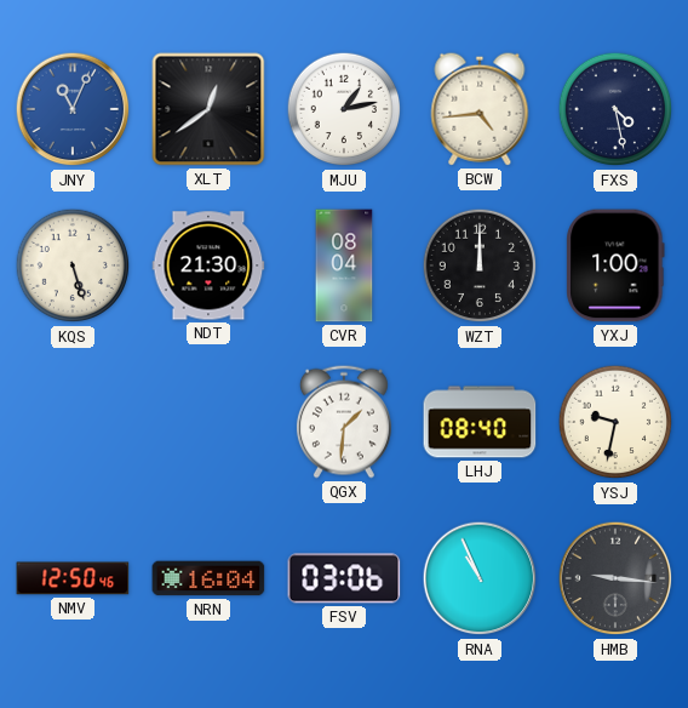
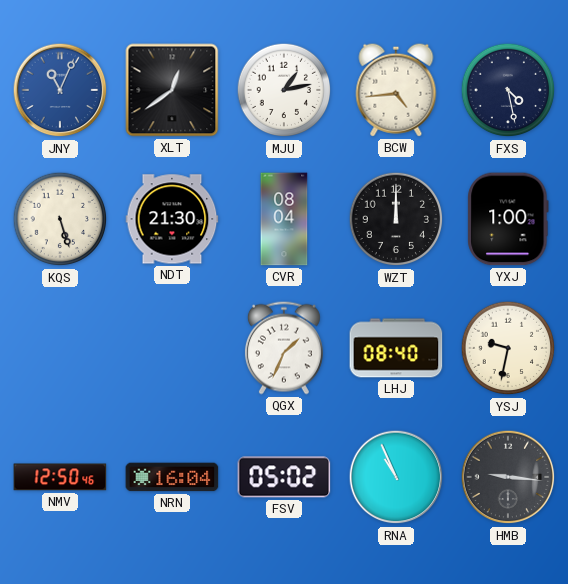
QGX: 1:31 -> 1:34
FSV: 03:06 -> 05:02
